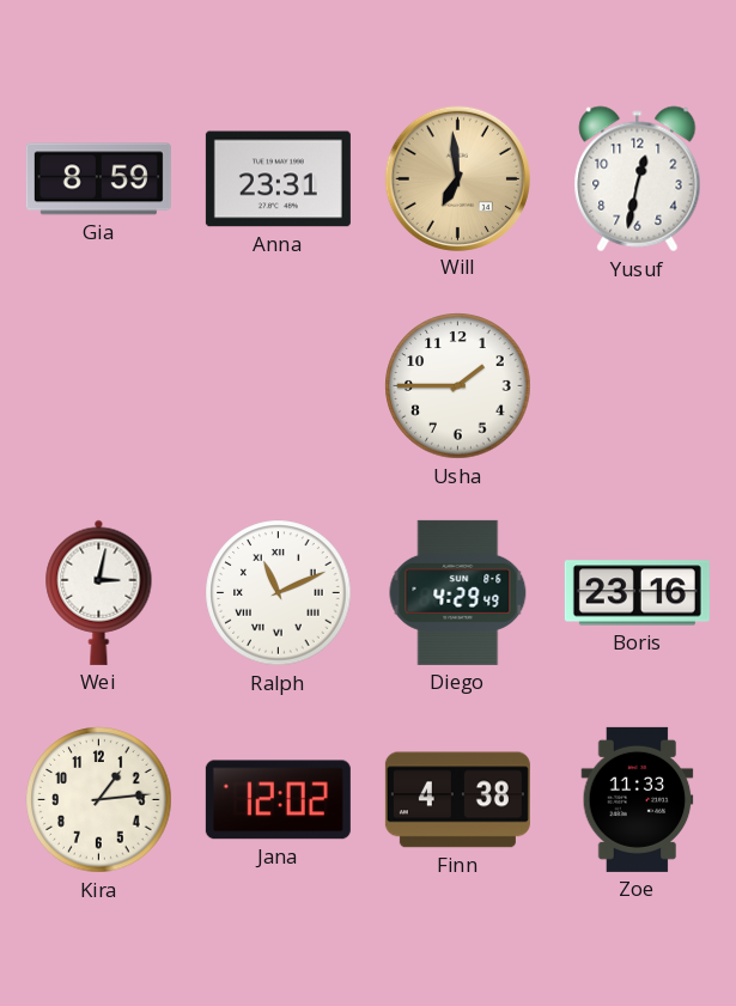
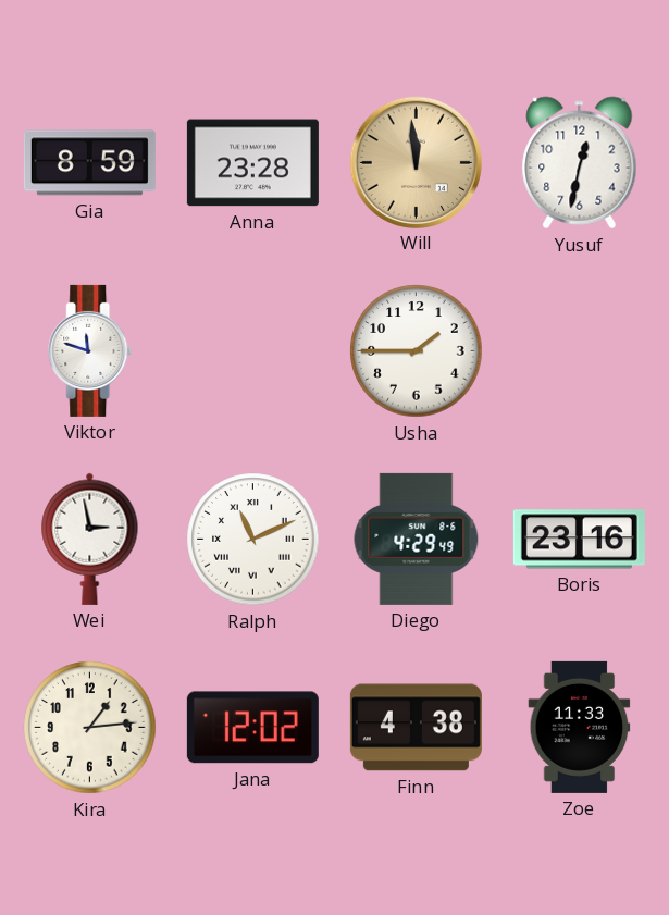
Anna: 23:31 -> 23:28
Will: 6:59 -> 11:59
Viktor: none -> 11:48
Wei: 3:02 -> 2:58
